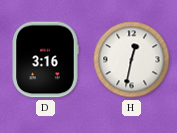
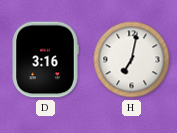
H: 12:32 -> 7:02
